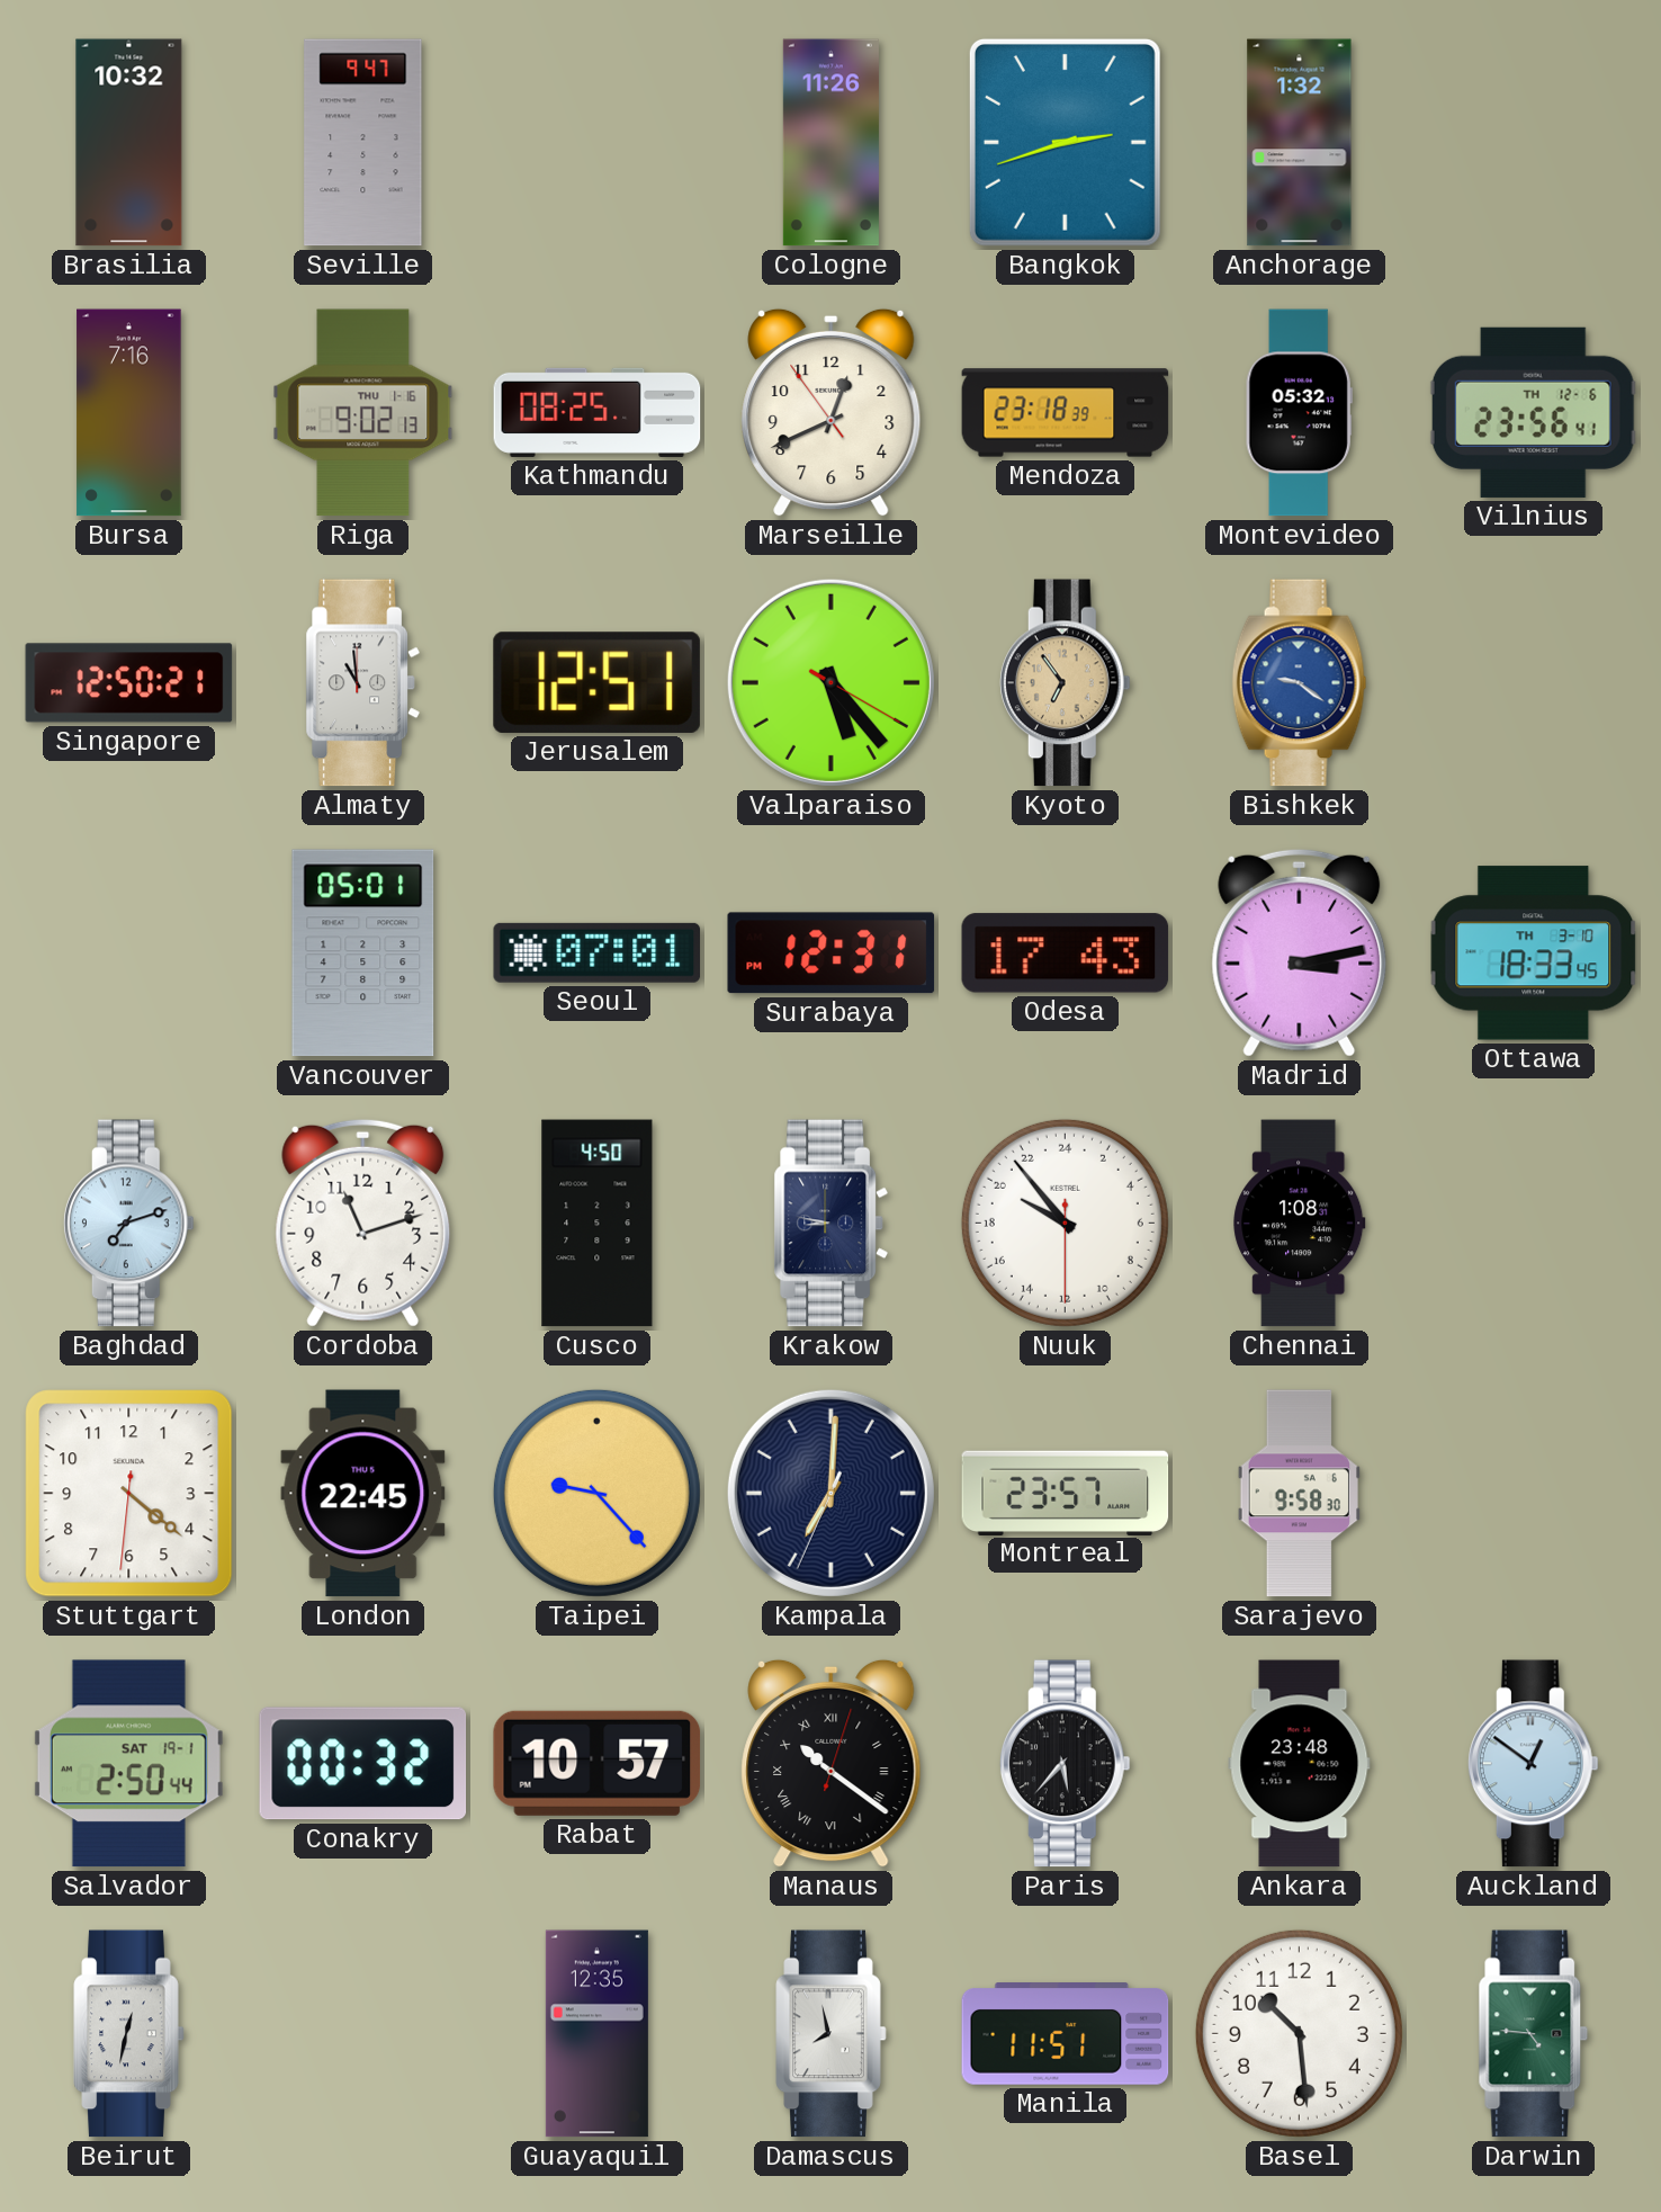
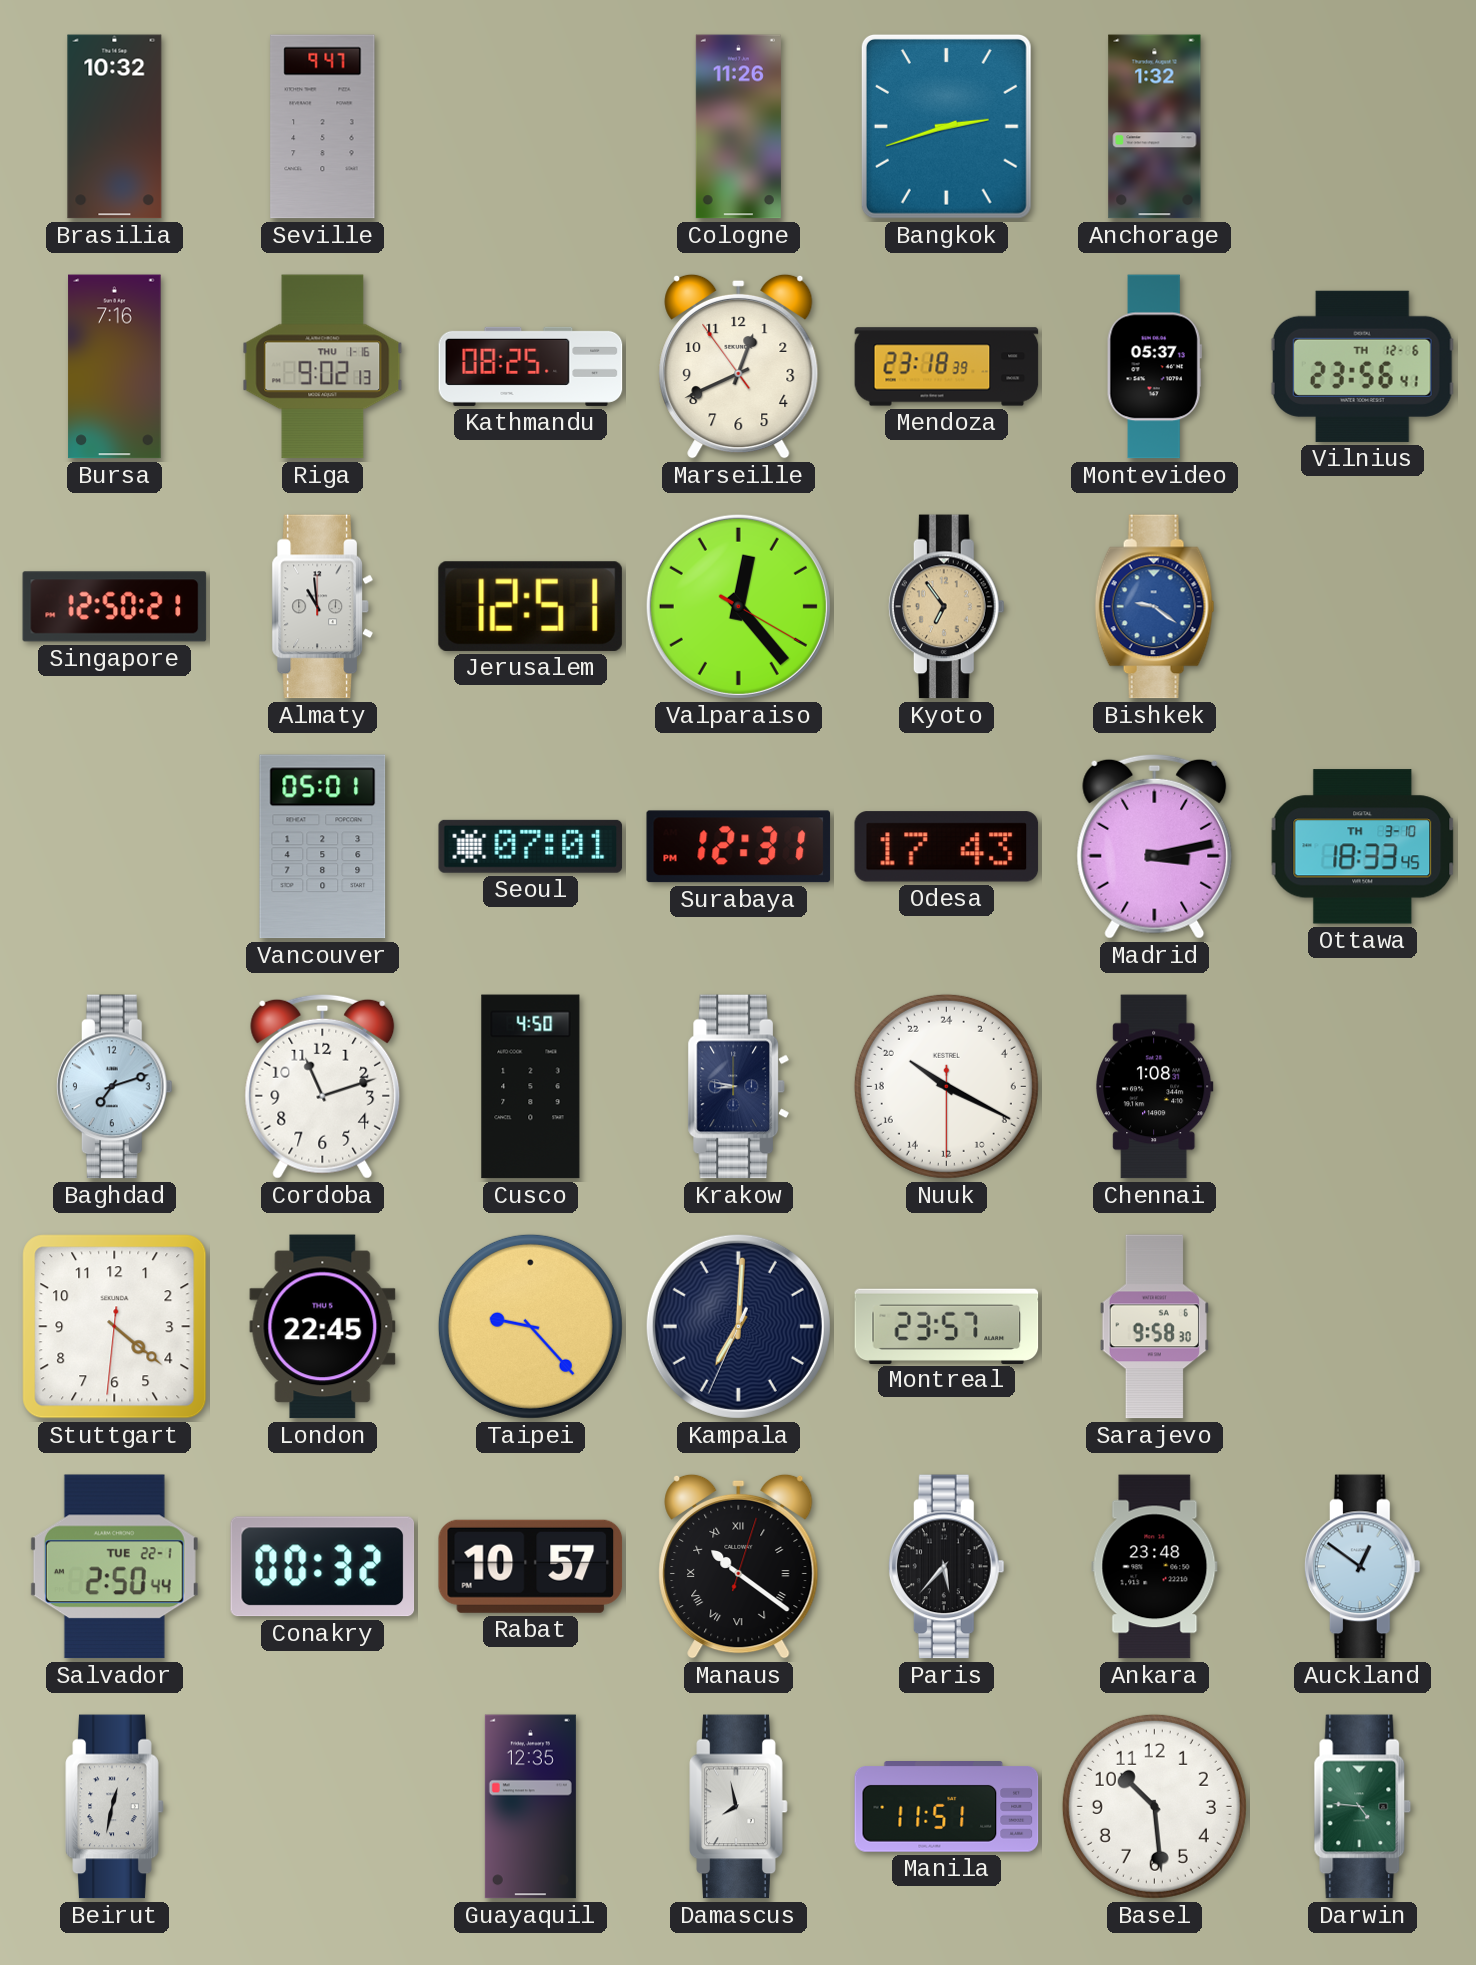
Montevideo: 05:32 -> 05:37
Valparaiso: 5:23 -> 12:23
Nuuk: 19:53 -> 20:19
Salvador date: SAT 19-1 -> TUE 22-1
